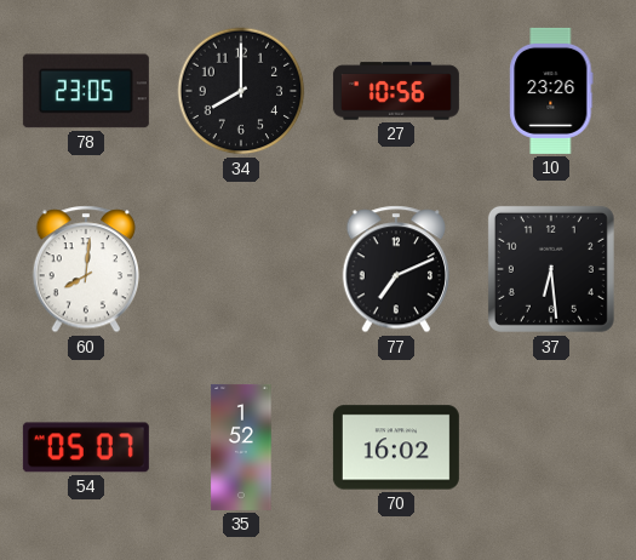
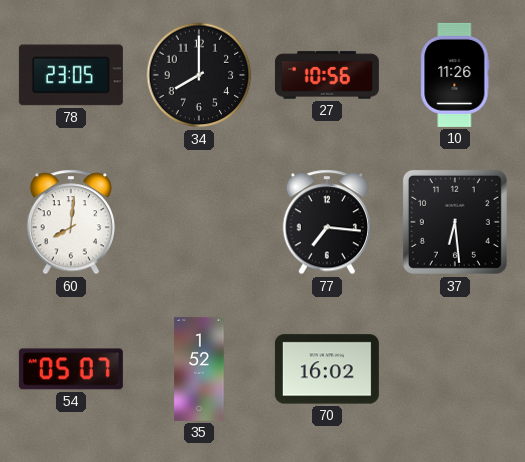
10: 23:26 -> 11:26
77: 7:11 -> 7:16
